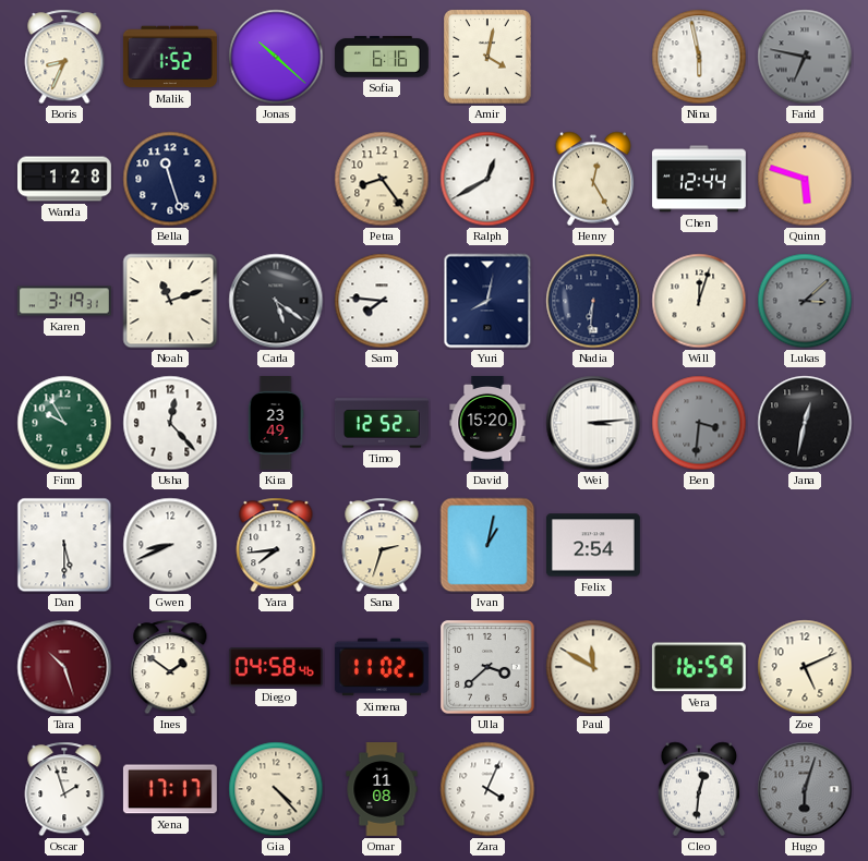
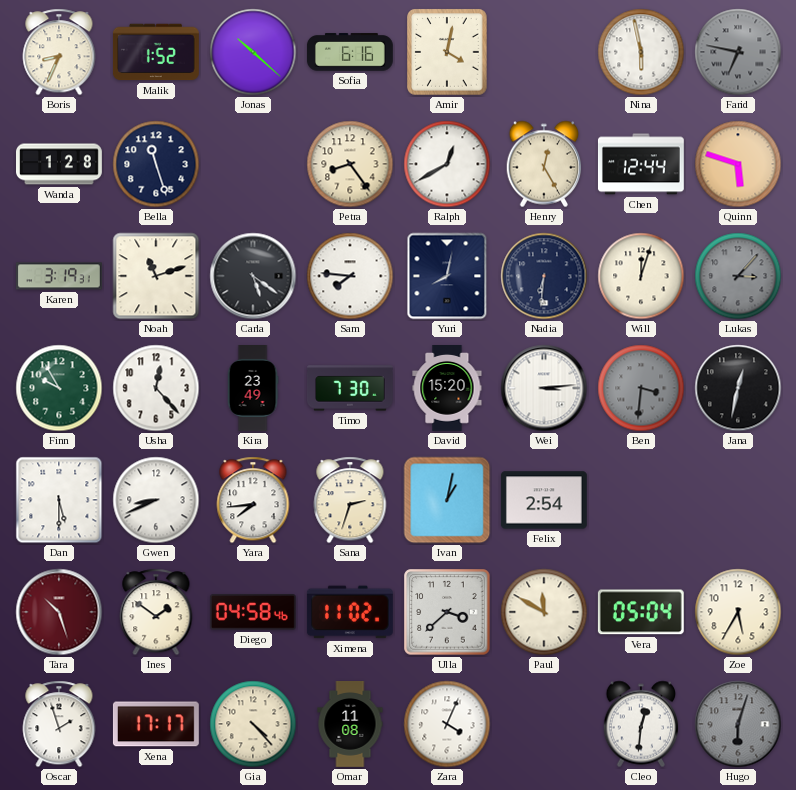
Lukas: 3:08 -> 3:07
Timo: 12:52 -> 7:30
Vera: 16:59 -> 05:04
Zoe: 5:11 -> 5:35
